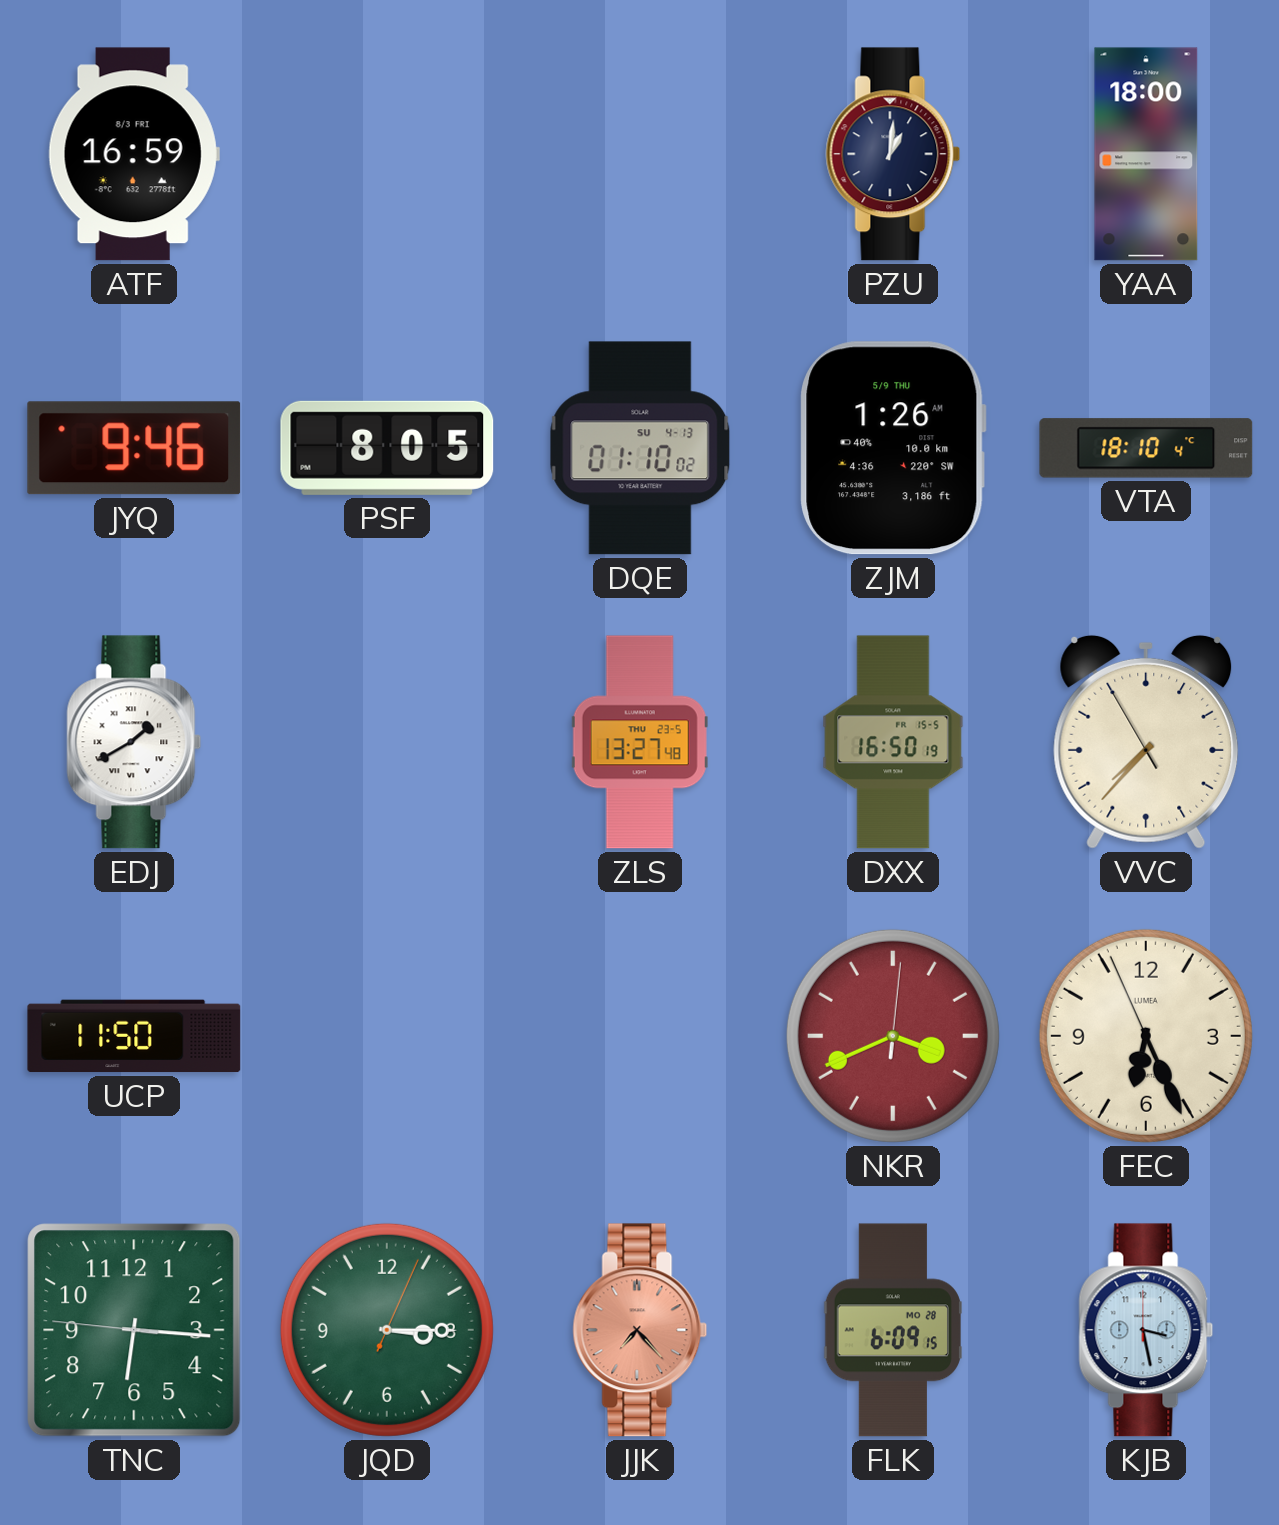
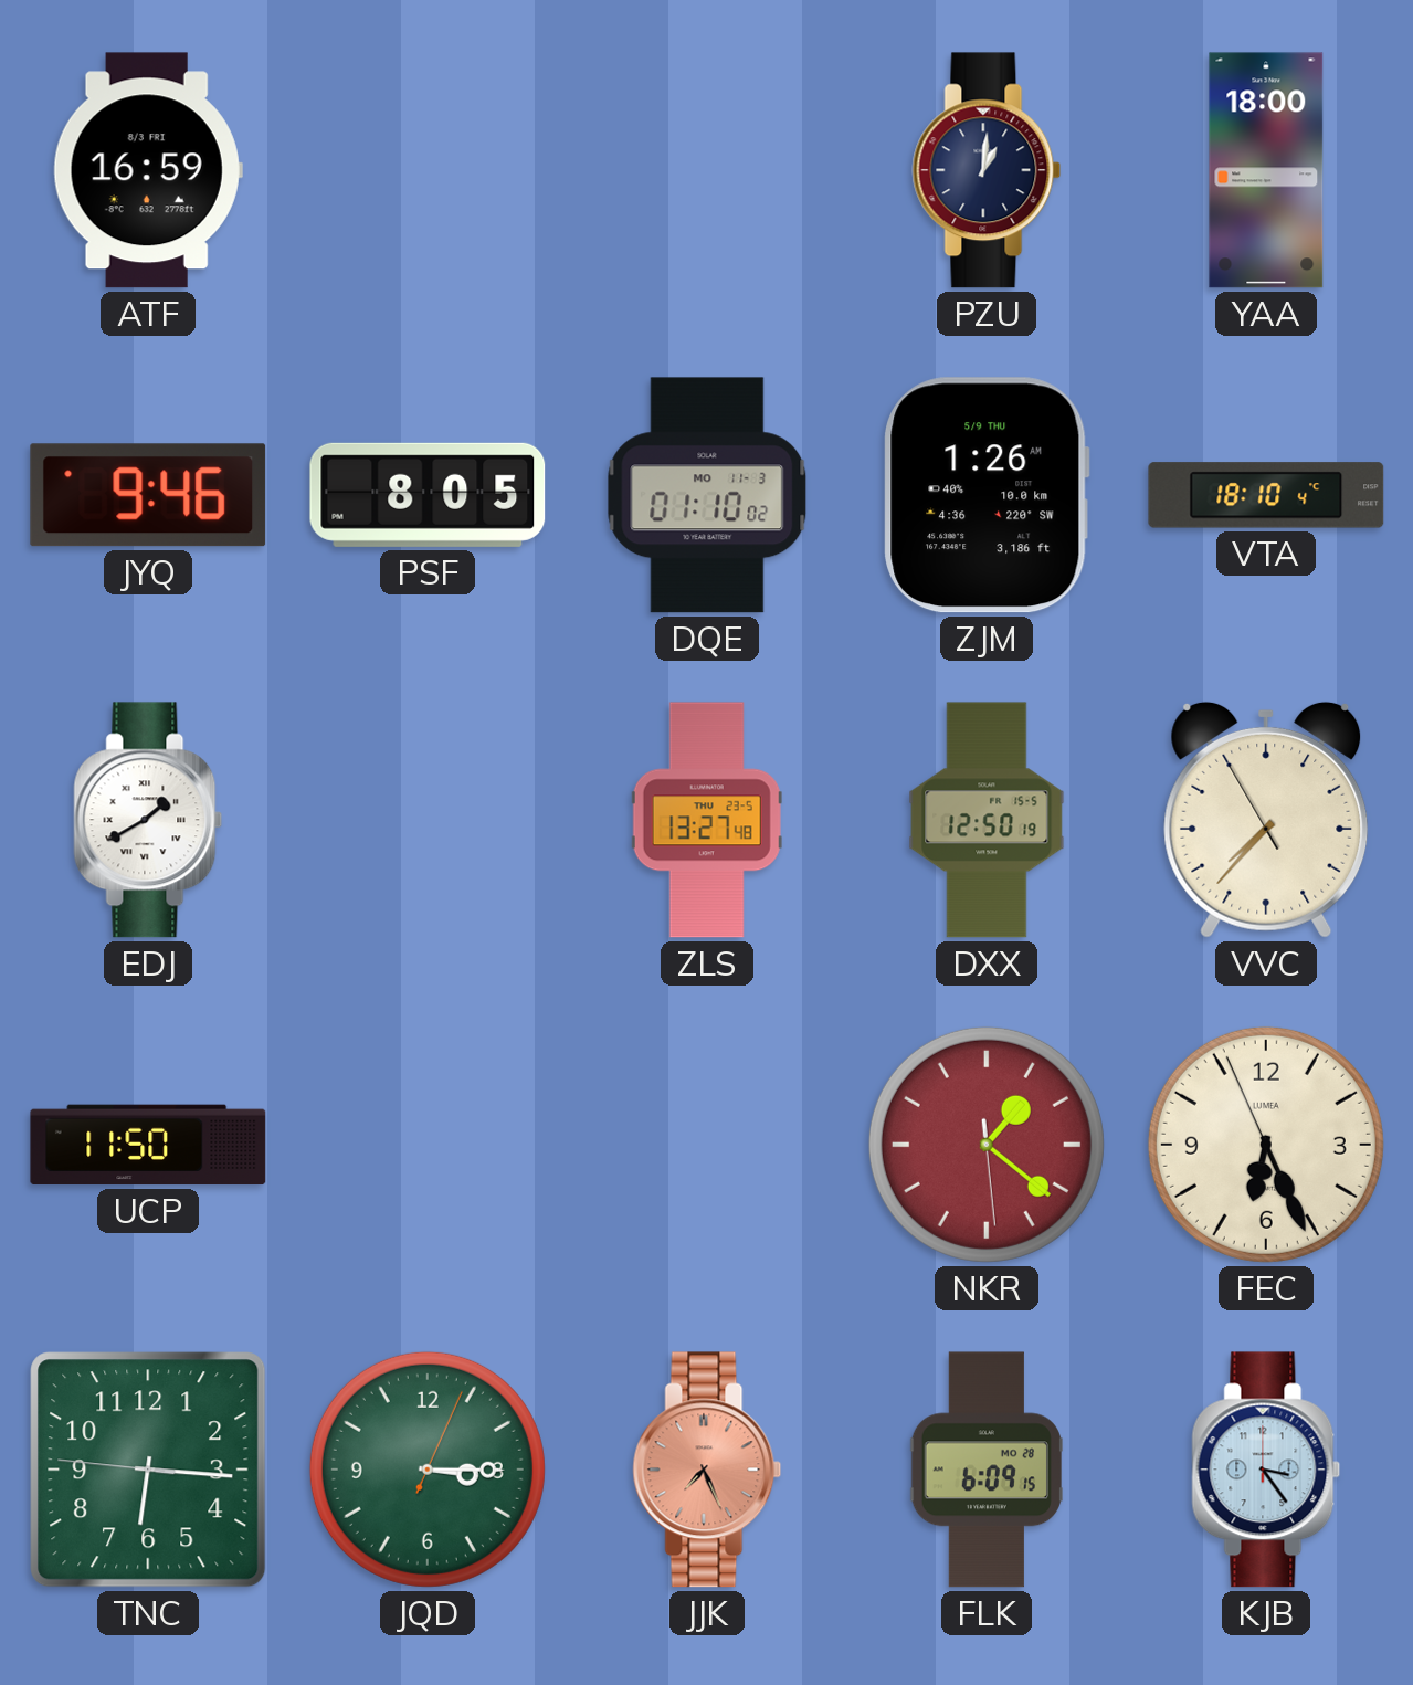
DQE date: SU 4-13 -> MO 11-3
DXX: 16:50 -> 12:50
NKR: 3:41 -> 1:21
JJK: 7:23 -> 7:26
KJB: 3:28 -> 3:24
